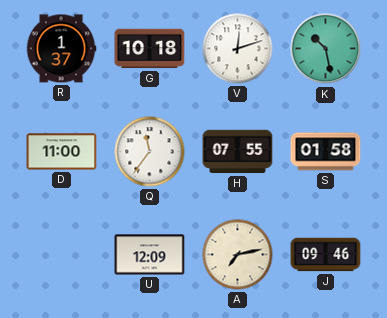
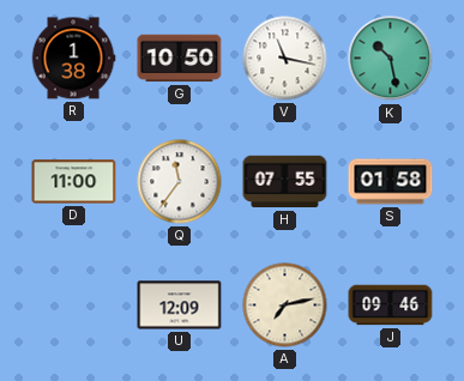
R: 1:37 -> 1:38
G: 10:18 -> 10:50
V: 12:12 -> 11:17
